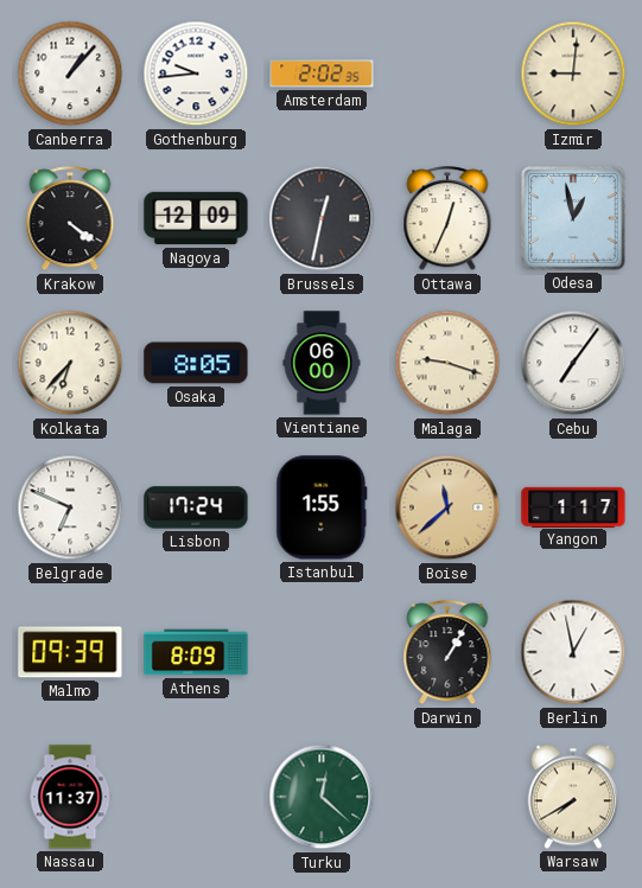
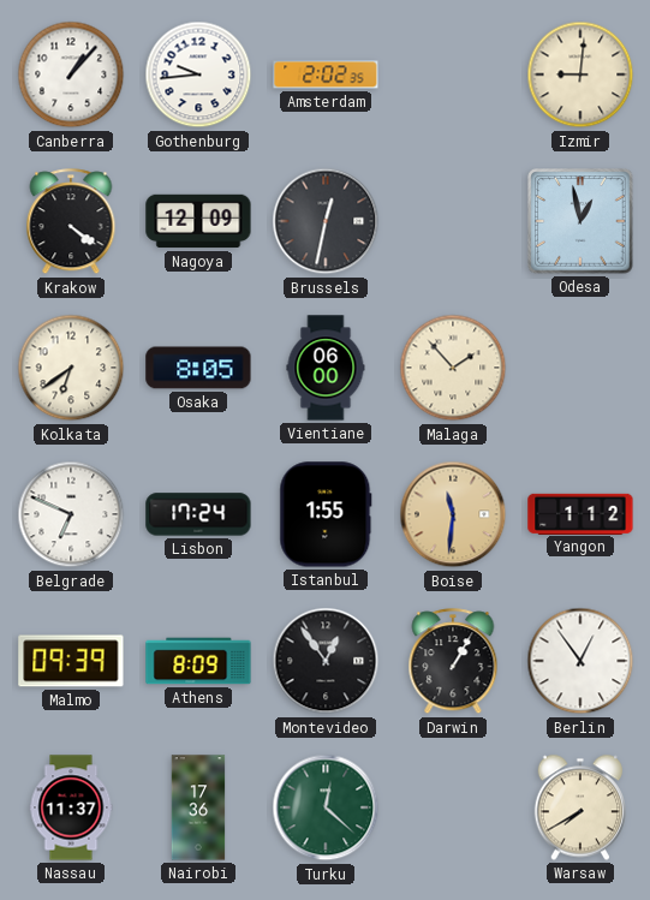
Ottawa: 12:34 -> none
Kolkata: 6:37 -> 6:39
Malaga: 9:18 -> 1:53
Cebu: 7:06 -> none
Boise: 11:38 -> 11:31
Yangon: 1:17 -> 1:12
Montevideo: none -> 12:54
Berlin: 12:58 -> 12:54
Nairobi: none -> 17:36
